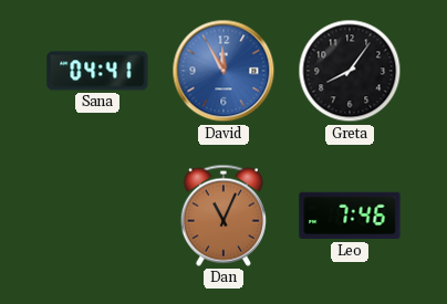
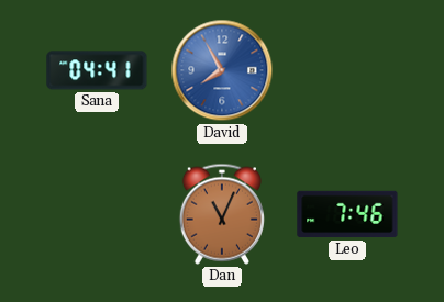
David: 11:55 -> 7:55
Greta: 8:06 -> none
